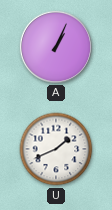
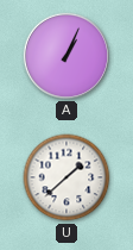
U: 1:41 -> 1:38
